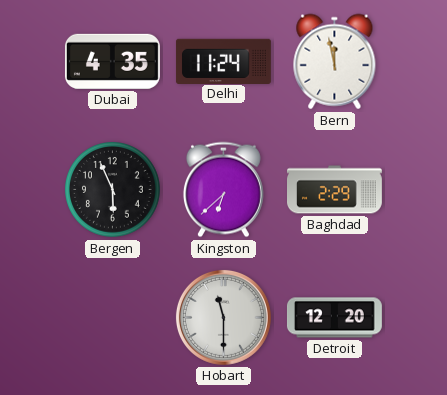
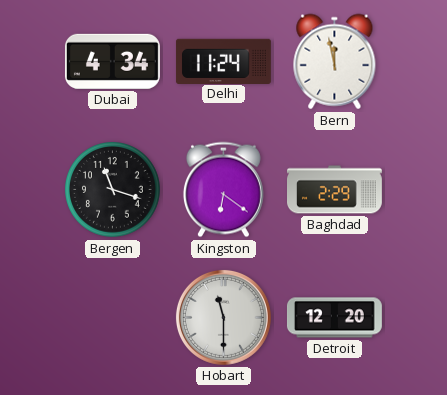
Dubai: 4:35 -> 4:34
Bergen: 5:56 -> 11:18
Kingston: 6:38 -> 6:21
